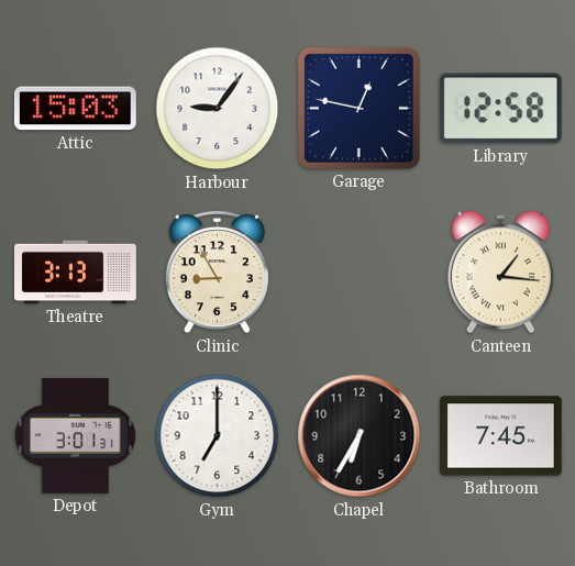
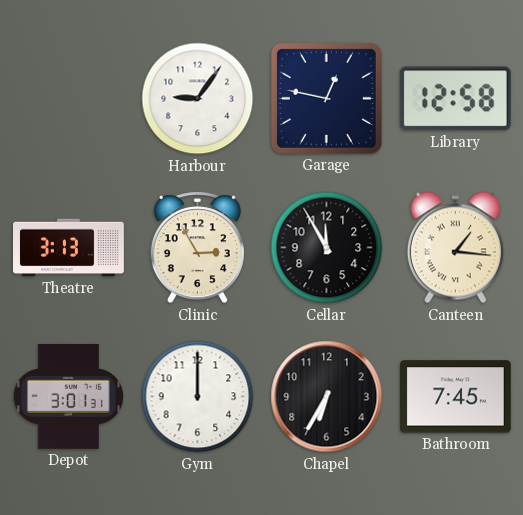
Attic: 15:03 -> none
Clinic: 8:55 -> 2:55
Cellar: none -> 11:55
Gym: 7:00 -> 12:00
